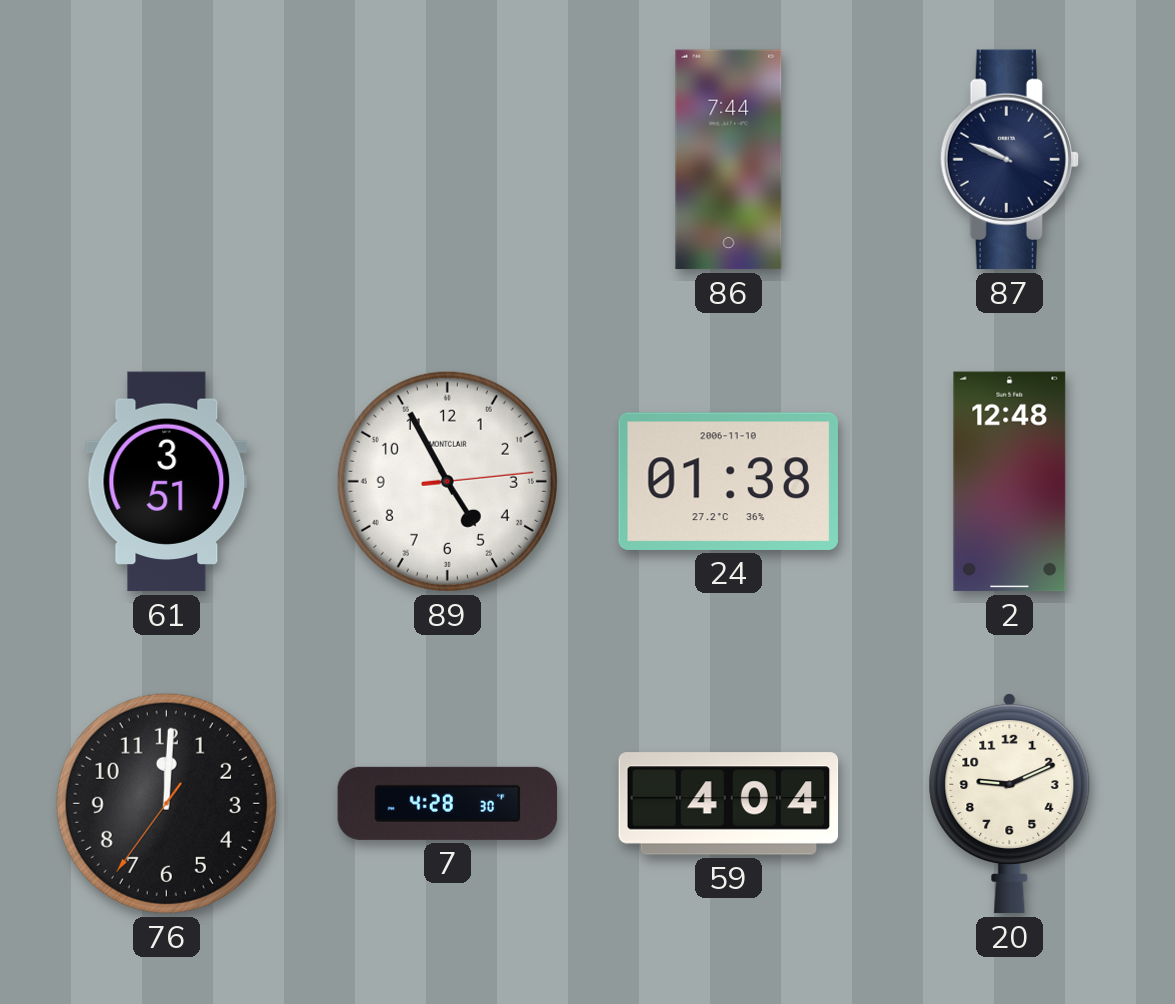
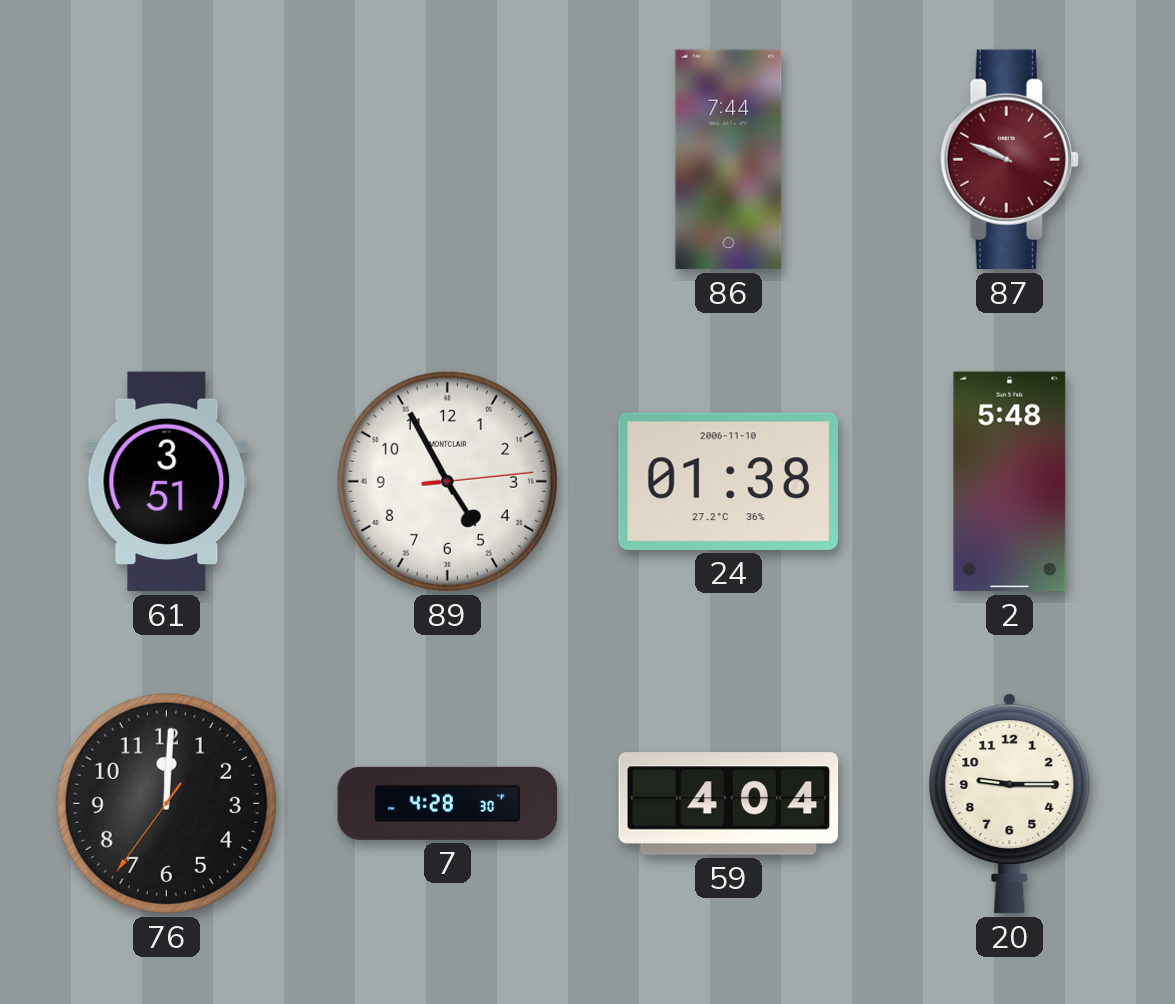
87 dial: navy -> burgundy
2: 12:48 -> 5:48
20: 9:11 -> 9:15
